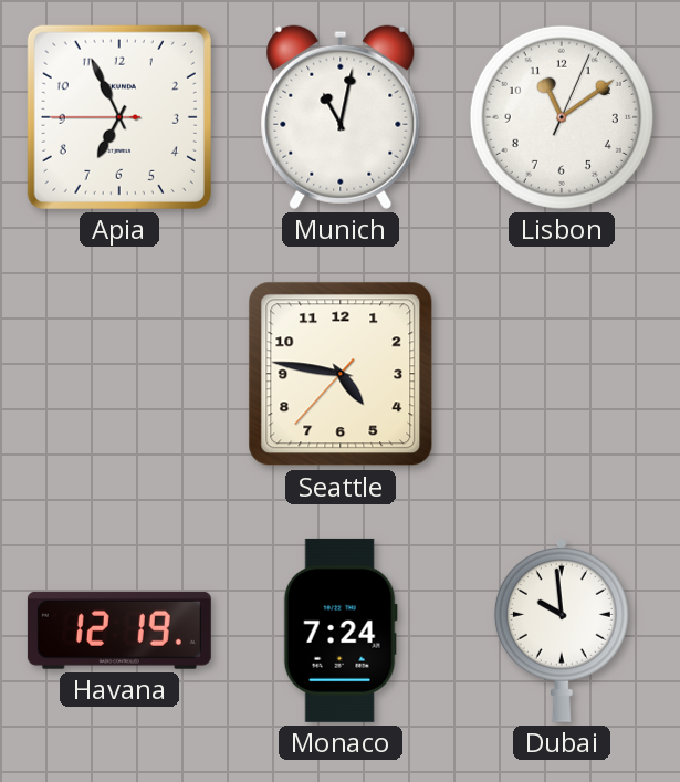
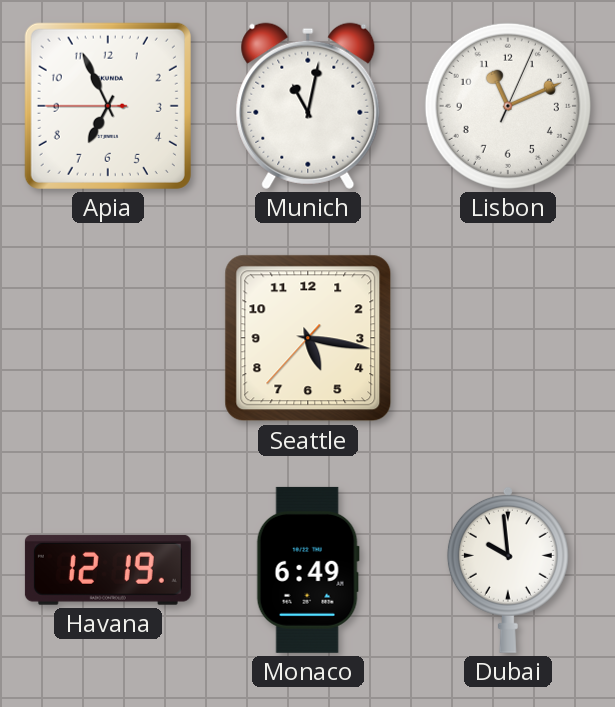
Lisbon: 11:09 -> 11:11
Seattle: 4:46 -> 5:16
Monaco: 7:24 -> 6:49
